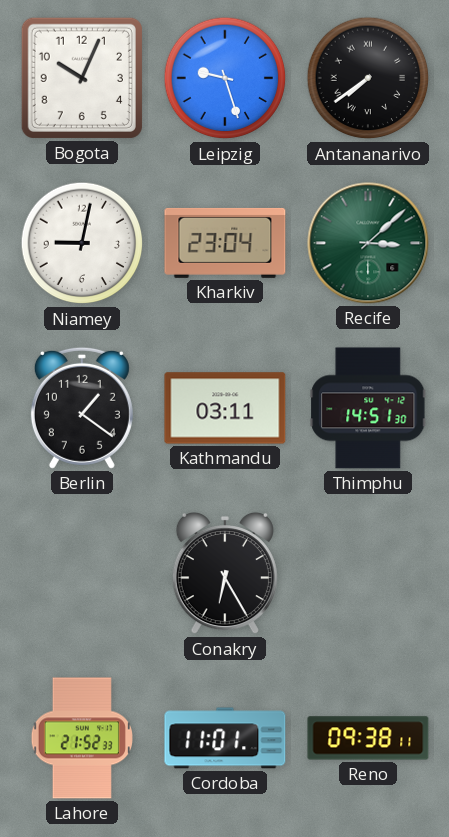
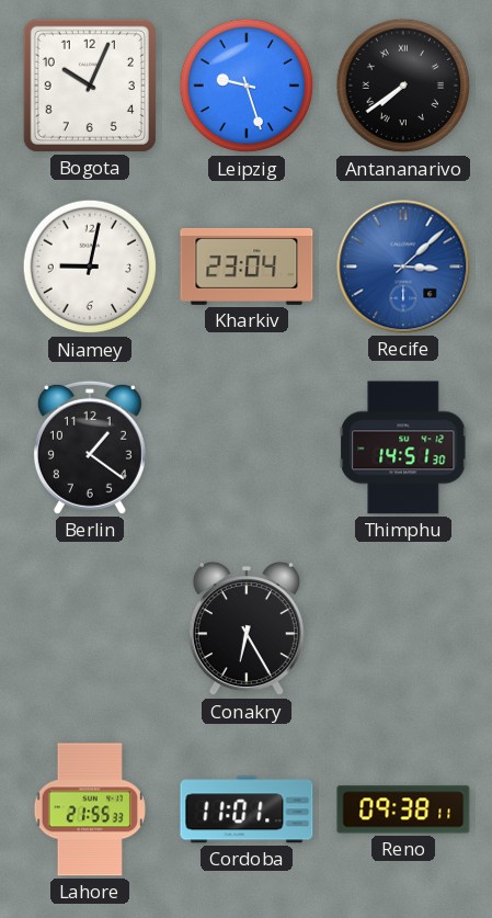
Recife dial: green -> blue
Kathmandu: 03:11 -> none
Lahore: 21:52 -> 21:55
